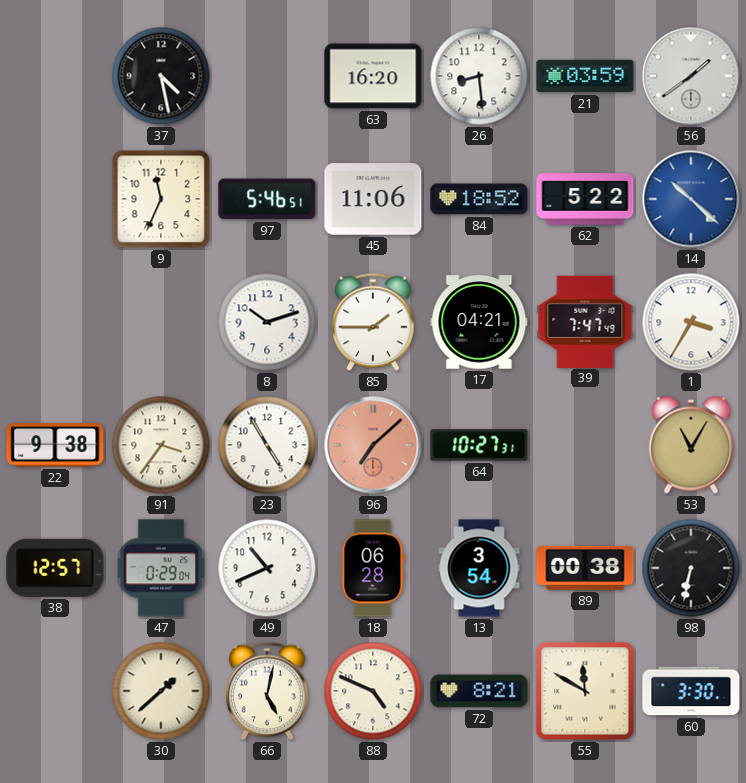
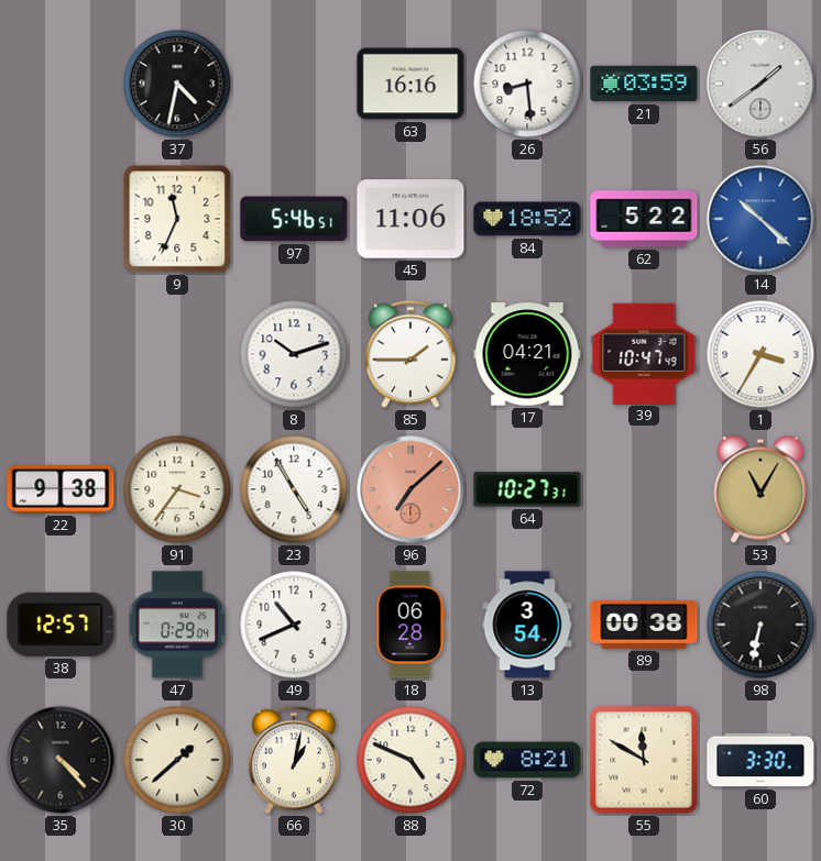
37: 4:28 -> 4:32
63: 16:20 -> 16:16
39: 7:47 -> 10:47
35: none -> 4:23
66: 5:02 -> 1:02
